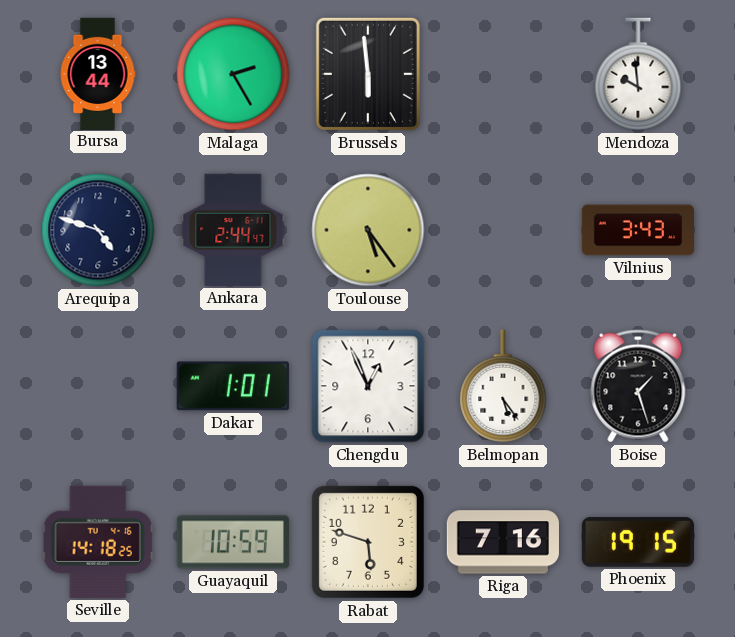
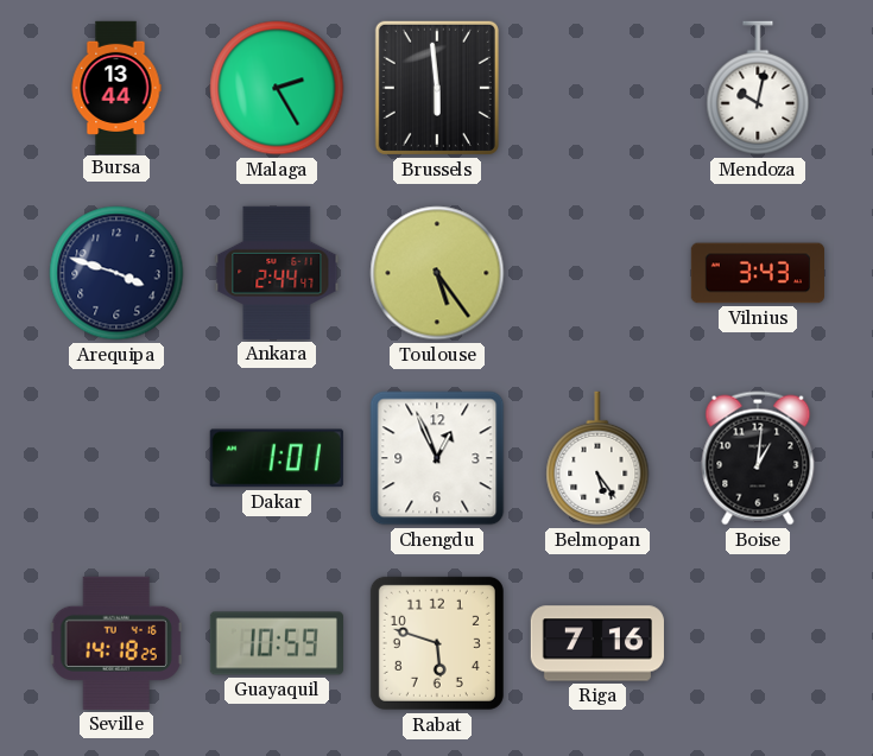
Mendoza: 9:59 -> 10:02
Arequipa: 4:48 -> 3:48
Boise: 1:27 -> 1:01
Phoenix: 19:15 -> none
